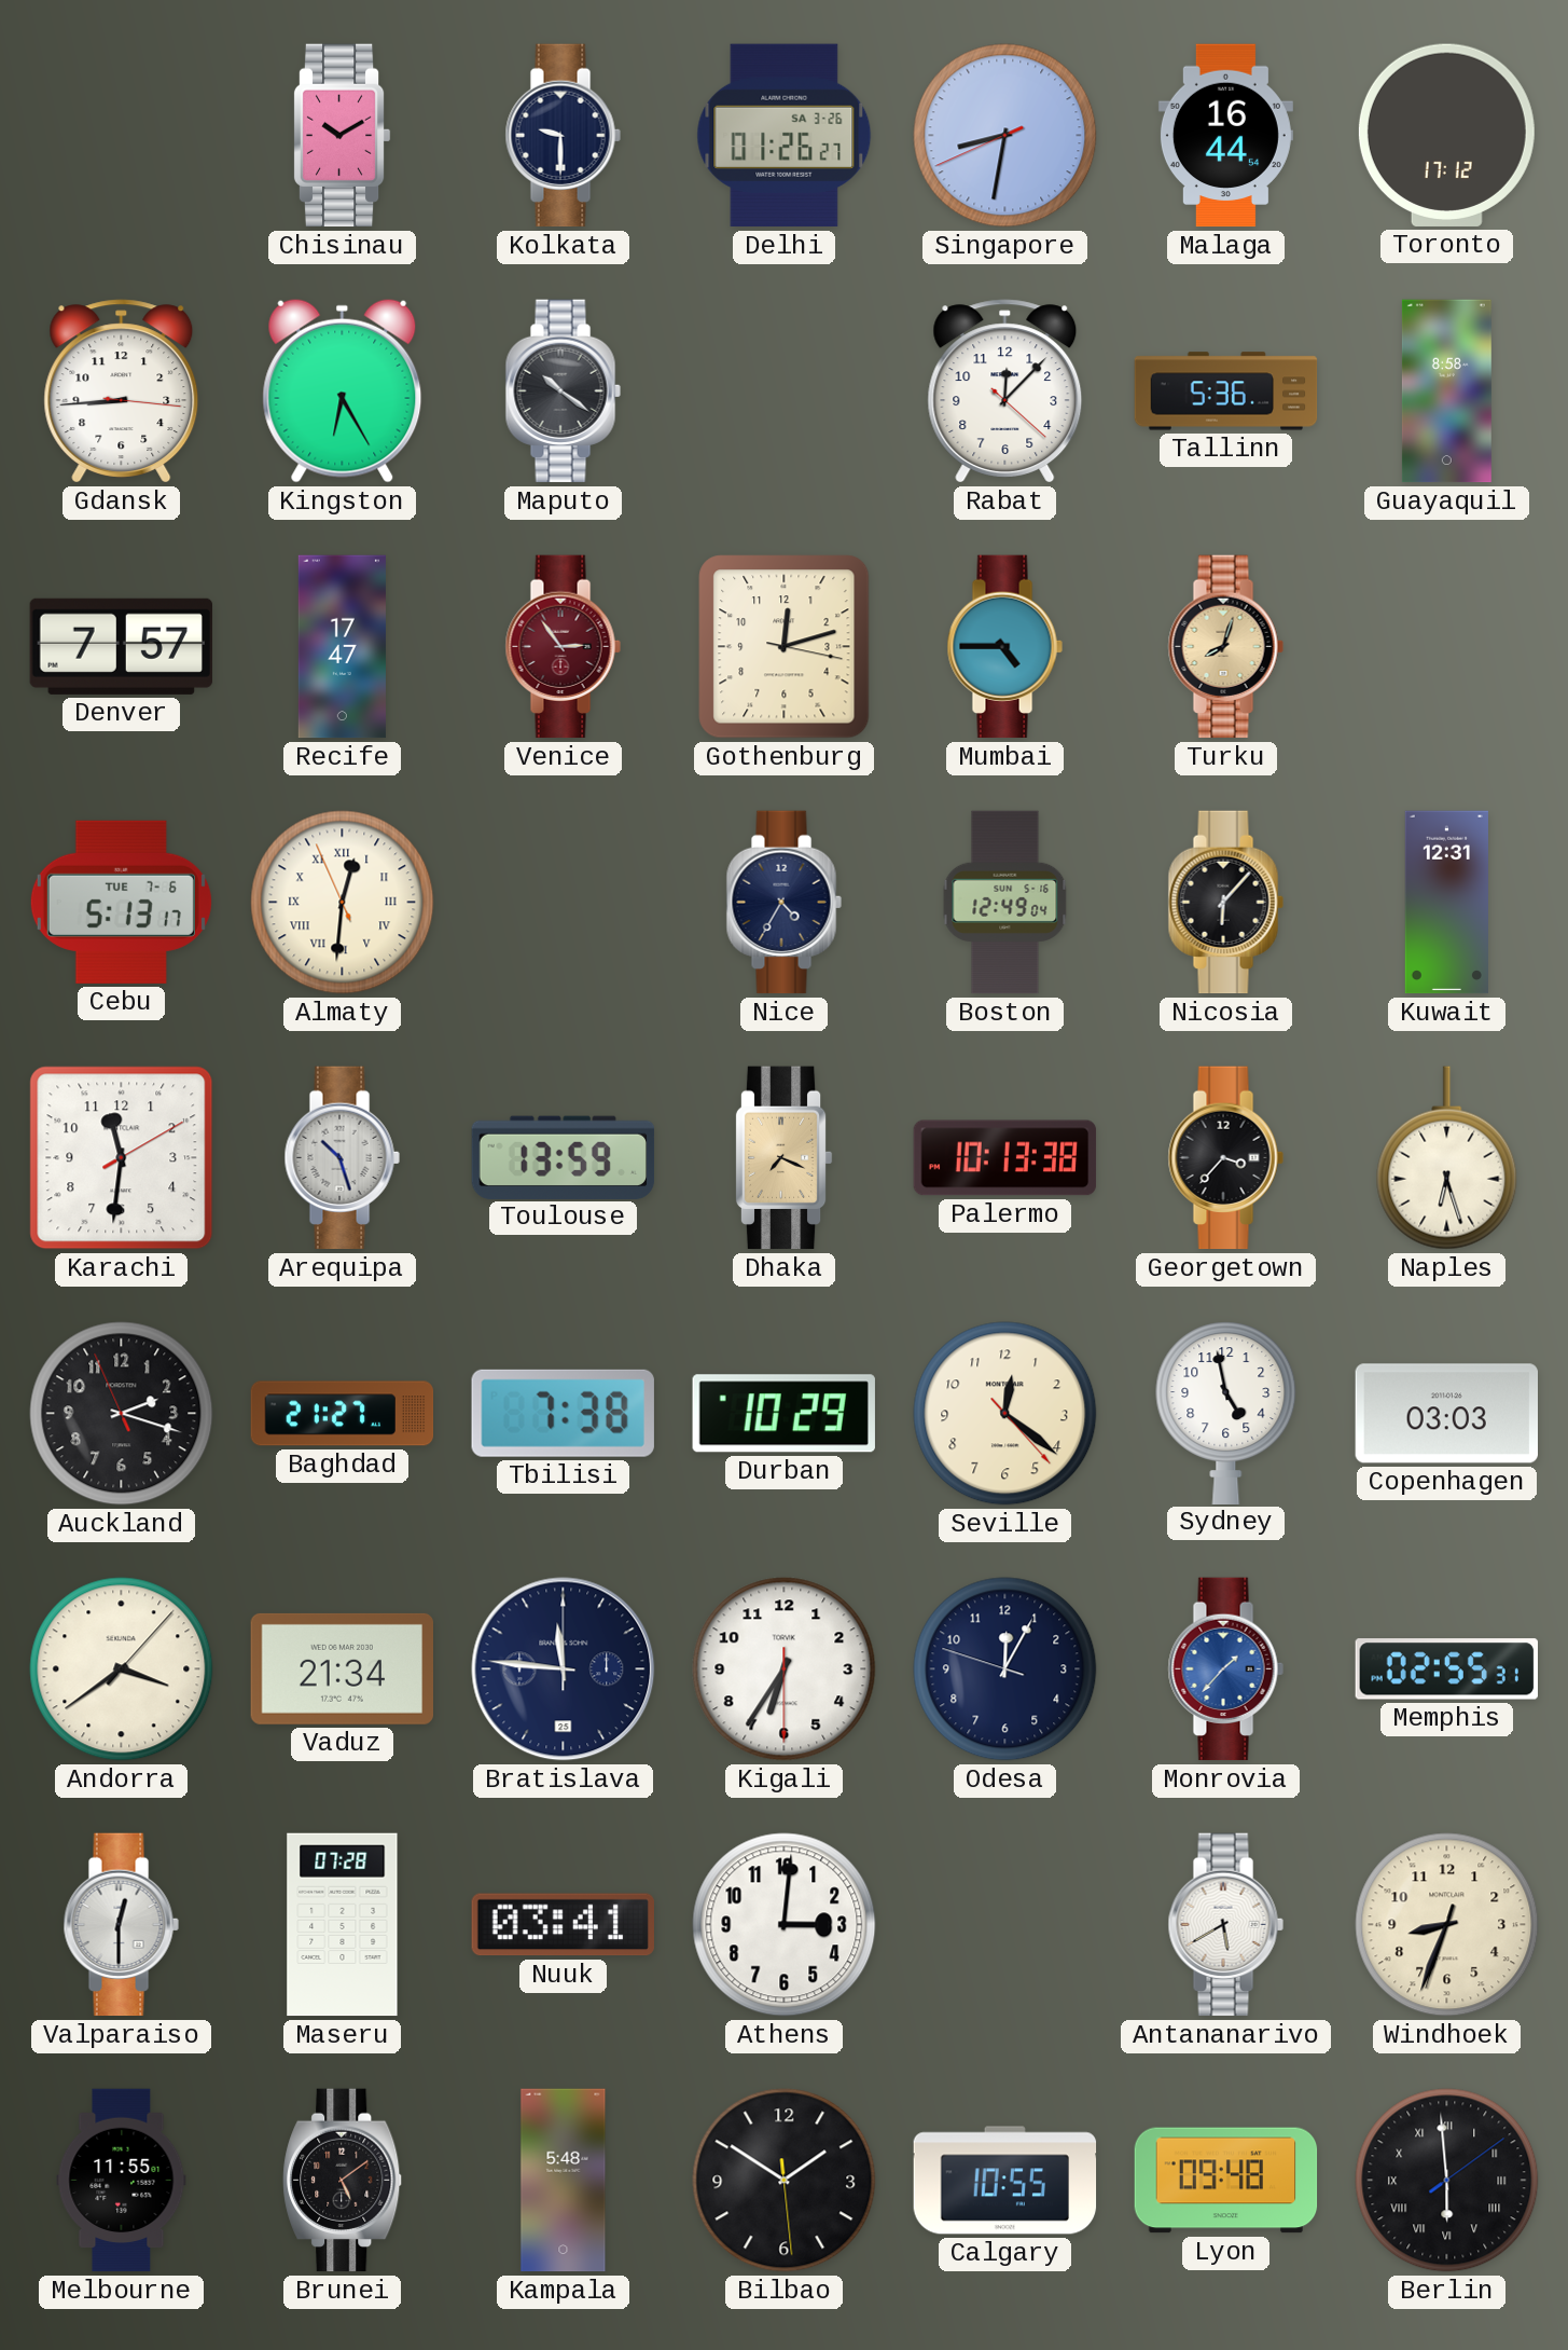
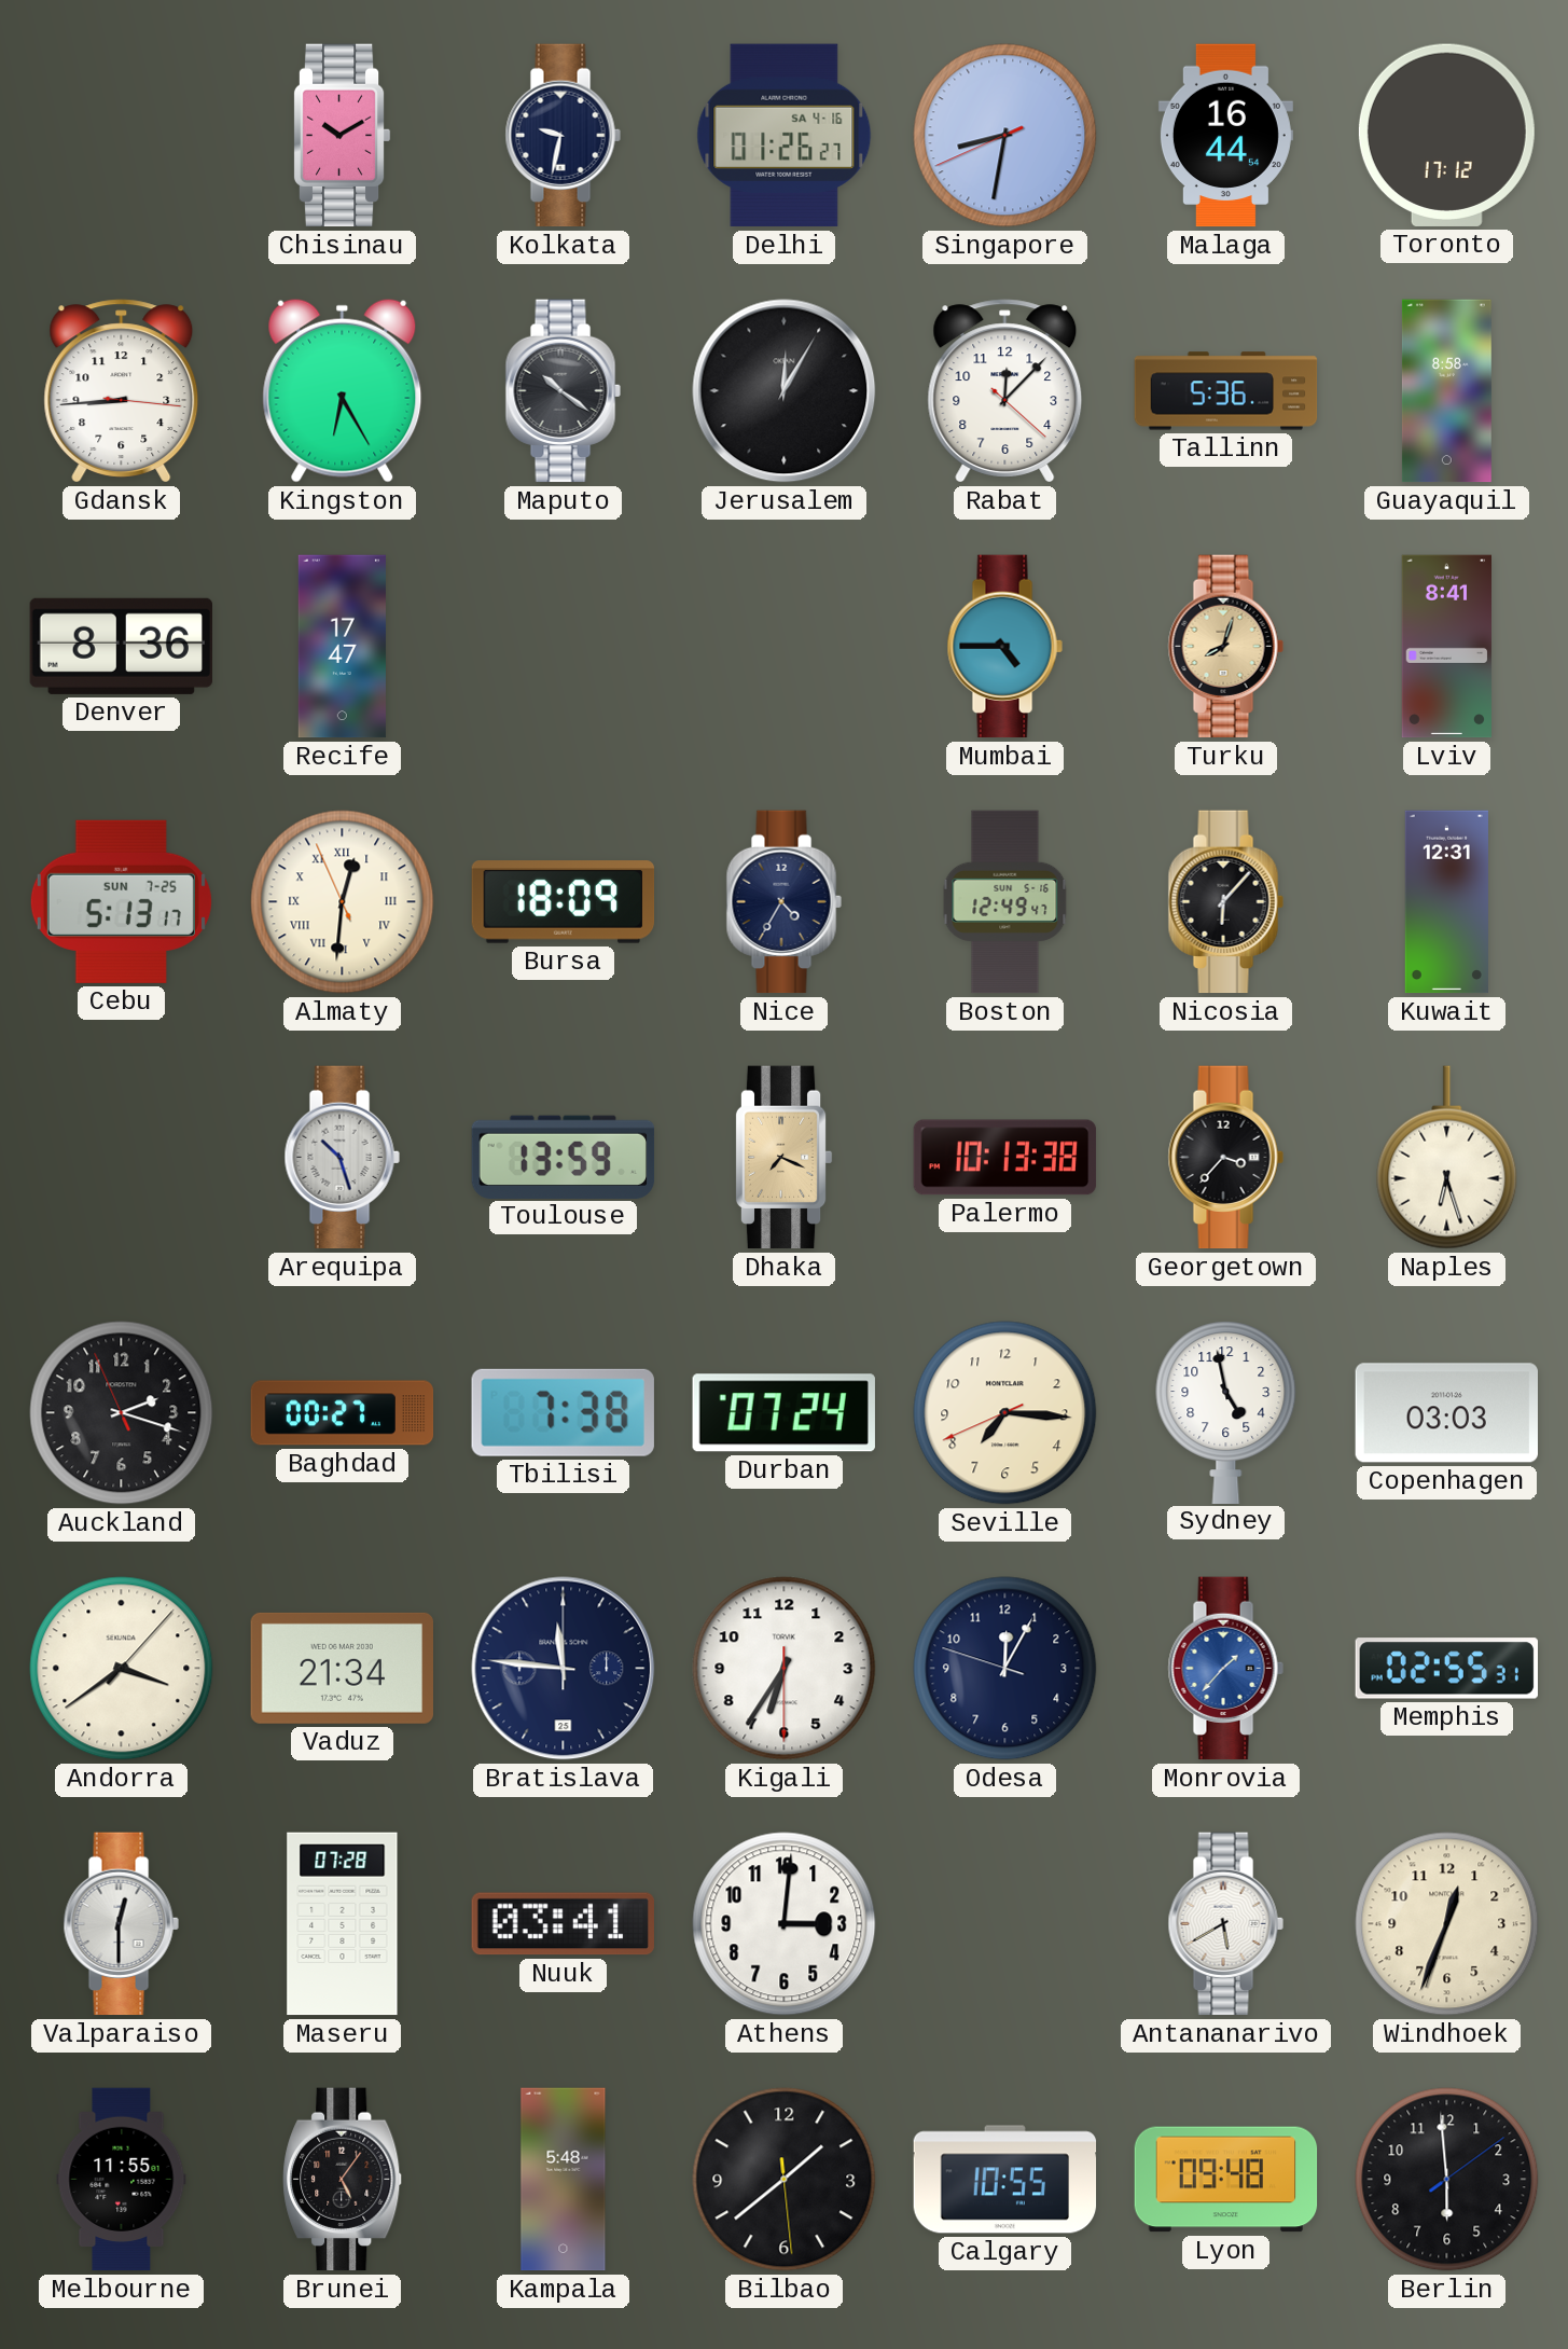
Kolkata: 9:30 -> 9:32
Delhi date: SA 3-26 -> SA 4-16
Jerusalem: none -> 12:05
Denver: 7:57 -> 8:36
Venice: 2:54 -> none
Gothenburg: 12:12 -> none
Lviv: none -> 8:41
Cebu date: TUE 7-6 -> SUN 7-25
Bursa: none -> 18:09
Boston: 12:49:04 -> 12:49:47
Karachi: 11:31 -> none
Baghdad: 21:27 -> 00:27
Durban: 10:29 -> 07:24
Seville: 12:21 -> 7:15
Windhoek: 8:33 -> 12:33
Brunei: 5:09 -> 5:06
Bilbao: 1:50 -> 1:38
Berlin numerals: Roman -> Arabic
